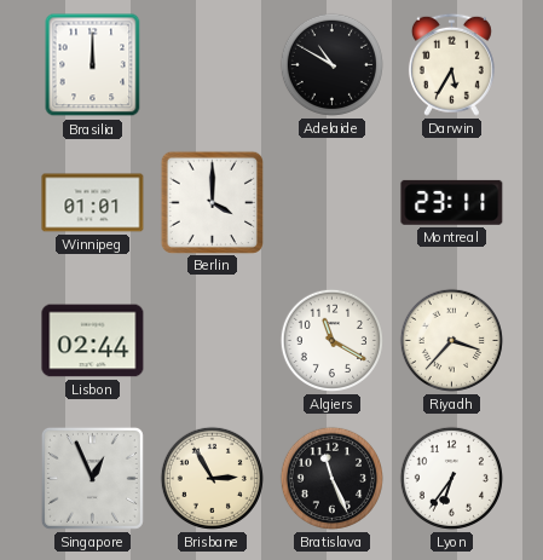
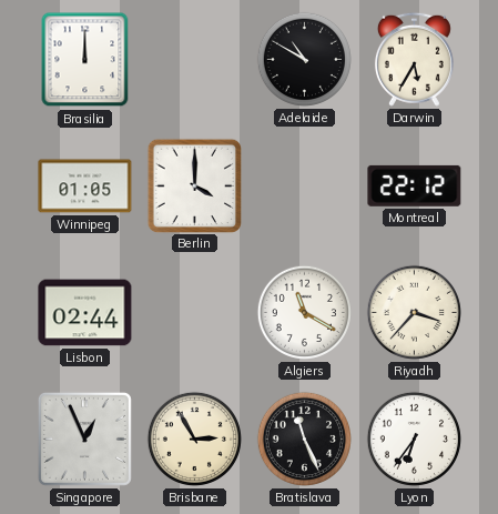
Winnipeg: 01:01 -> 01:05
Montreal: 23:11 -> 22:12
